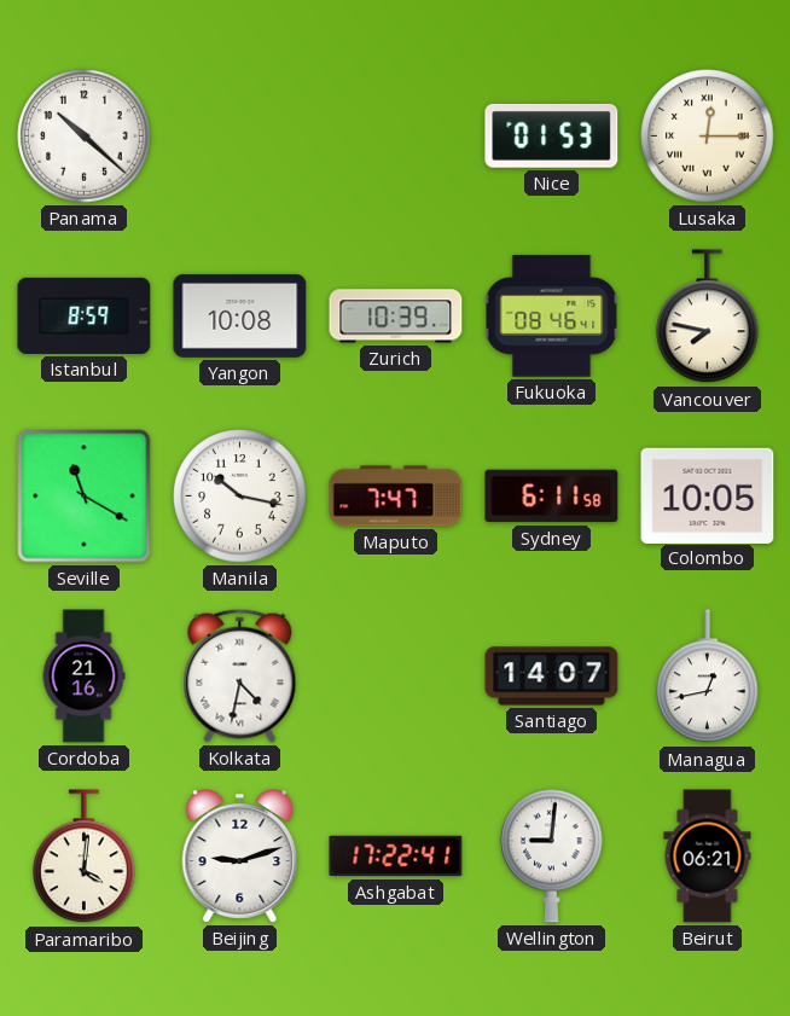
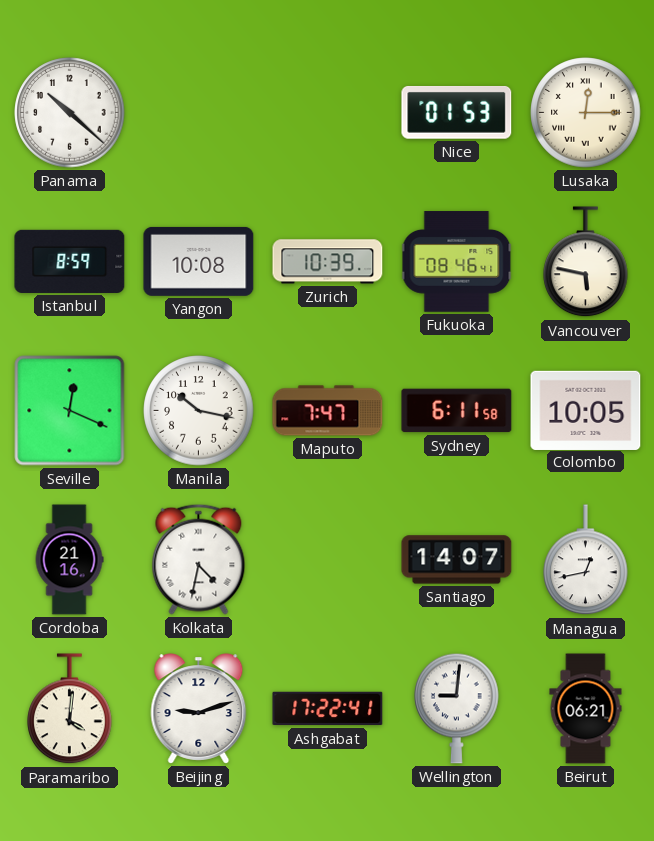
Vancouver: 7:47 -> 5:47
Seville: 11:20 -> 12:19
